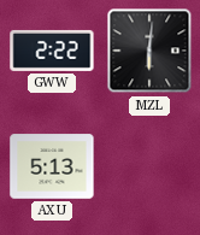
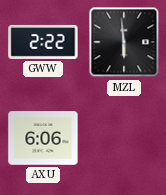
MZL: 6:01 -> 5:59
AXU: 5:13 -> 6:06
